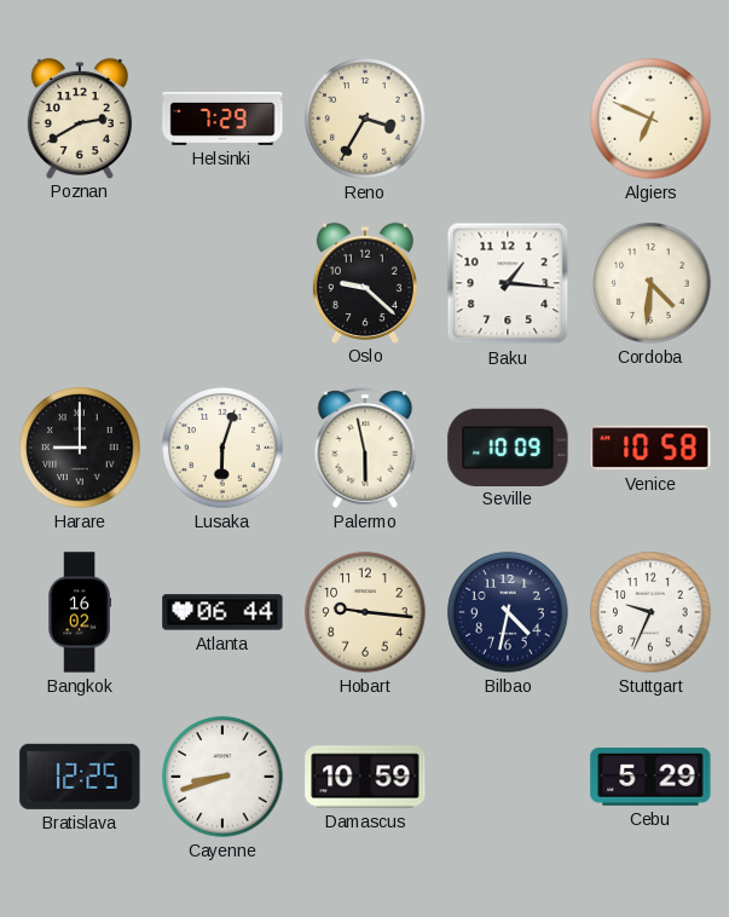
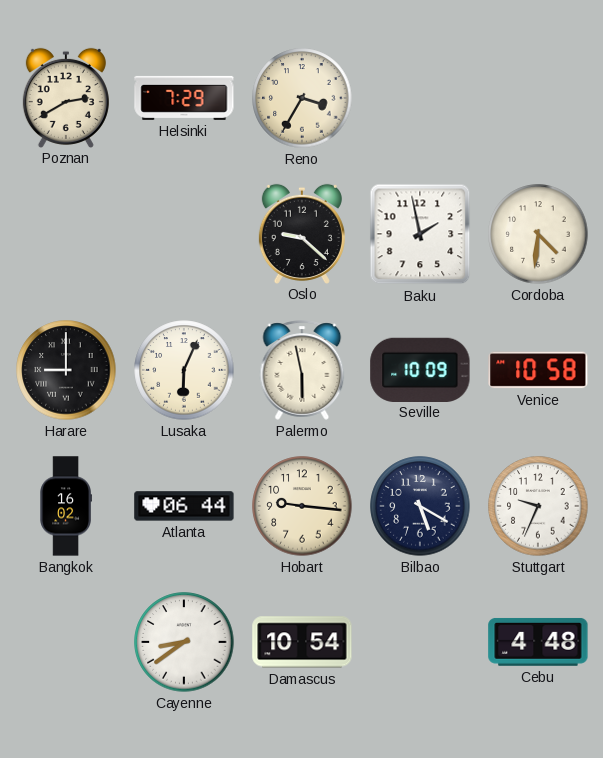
Algiers: 6:49 -> none
Baku: 1:16 -> 1:58
Lusaka: 6:03 -> 6:04
Bilbao: 4:32 -> 5:20
Bratislava: 12:25 -> none
Cayenne: 8:42 -> 8:39
Damascus: 10:59 -> 10:54
Cebu: 5:29 -> 4:48
